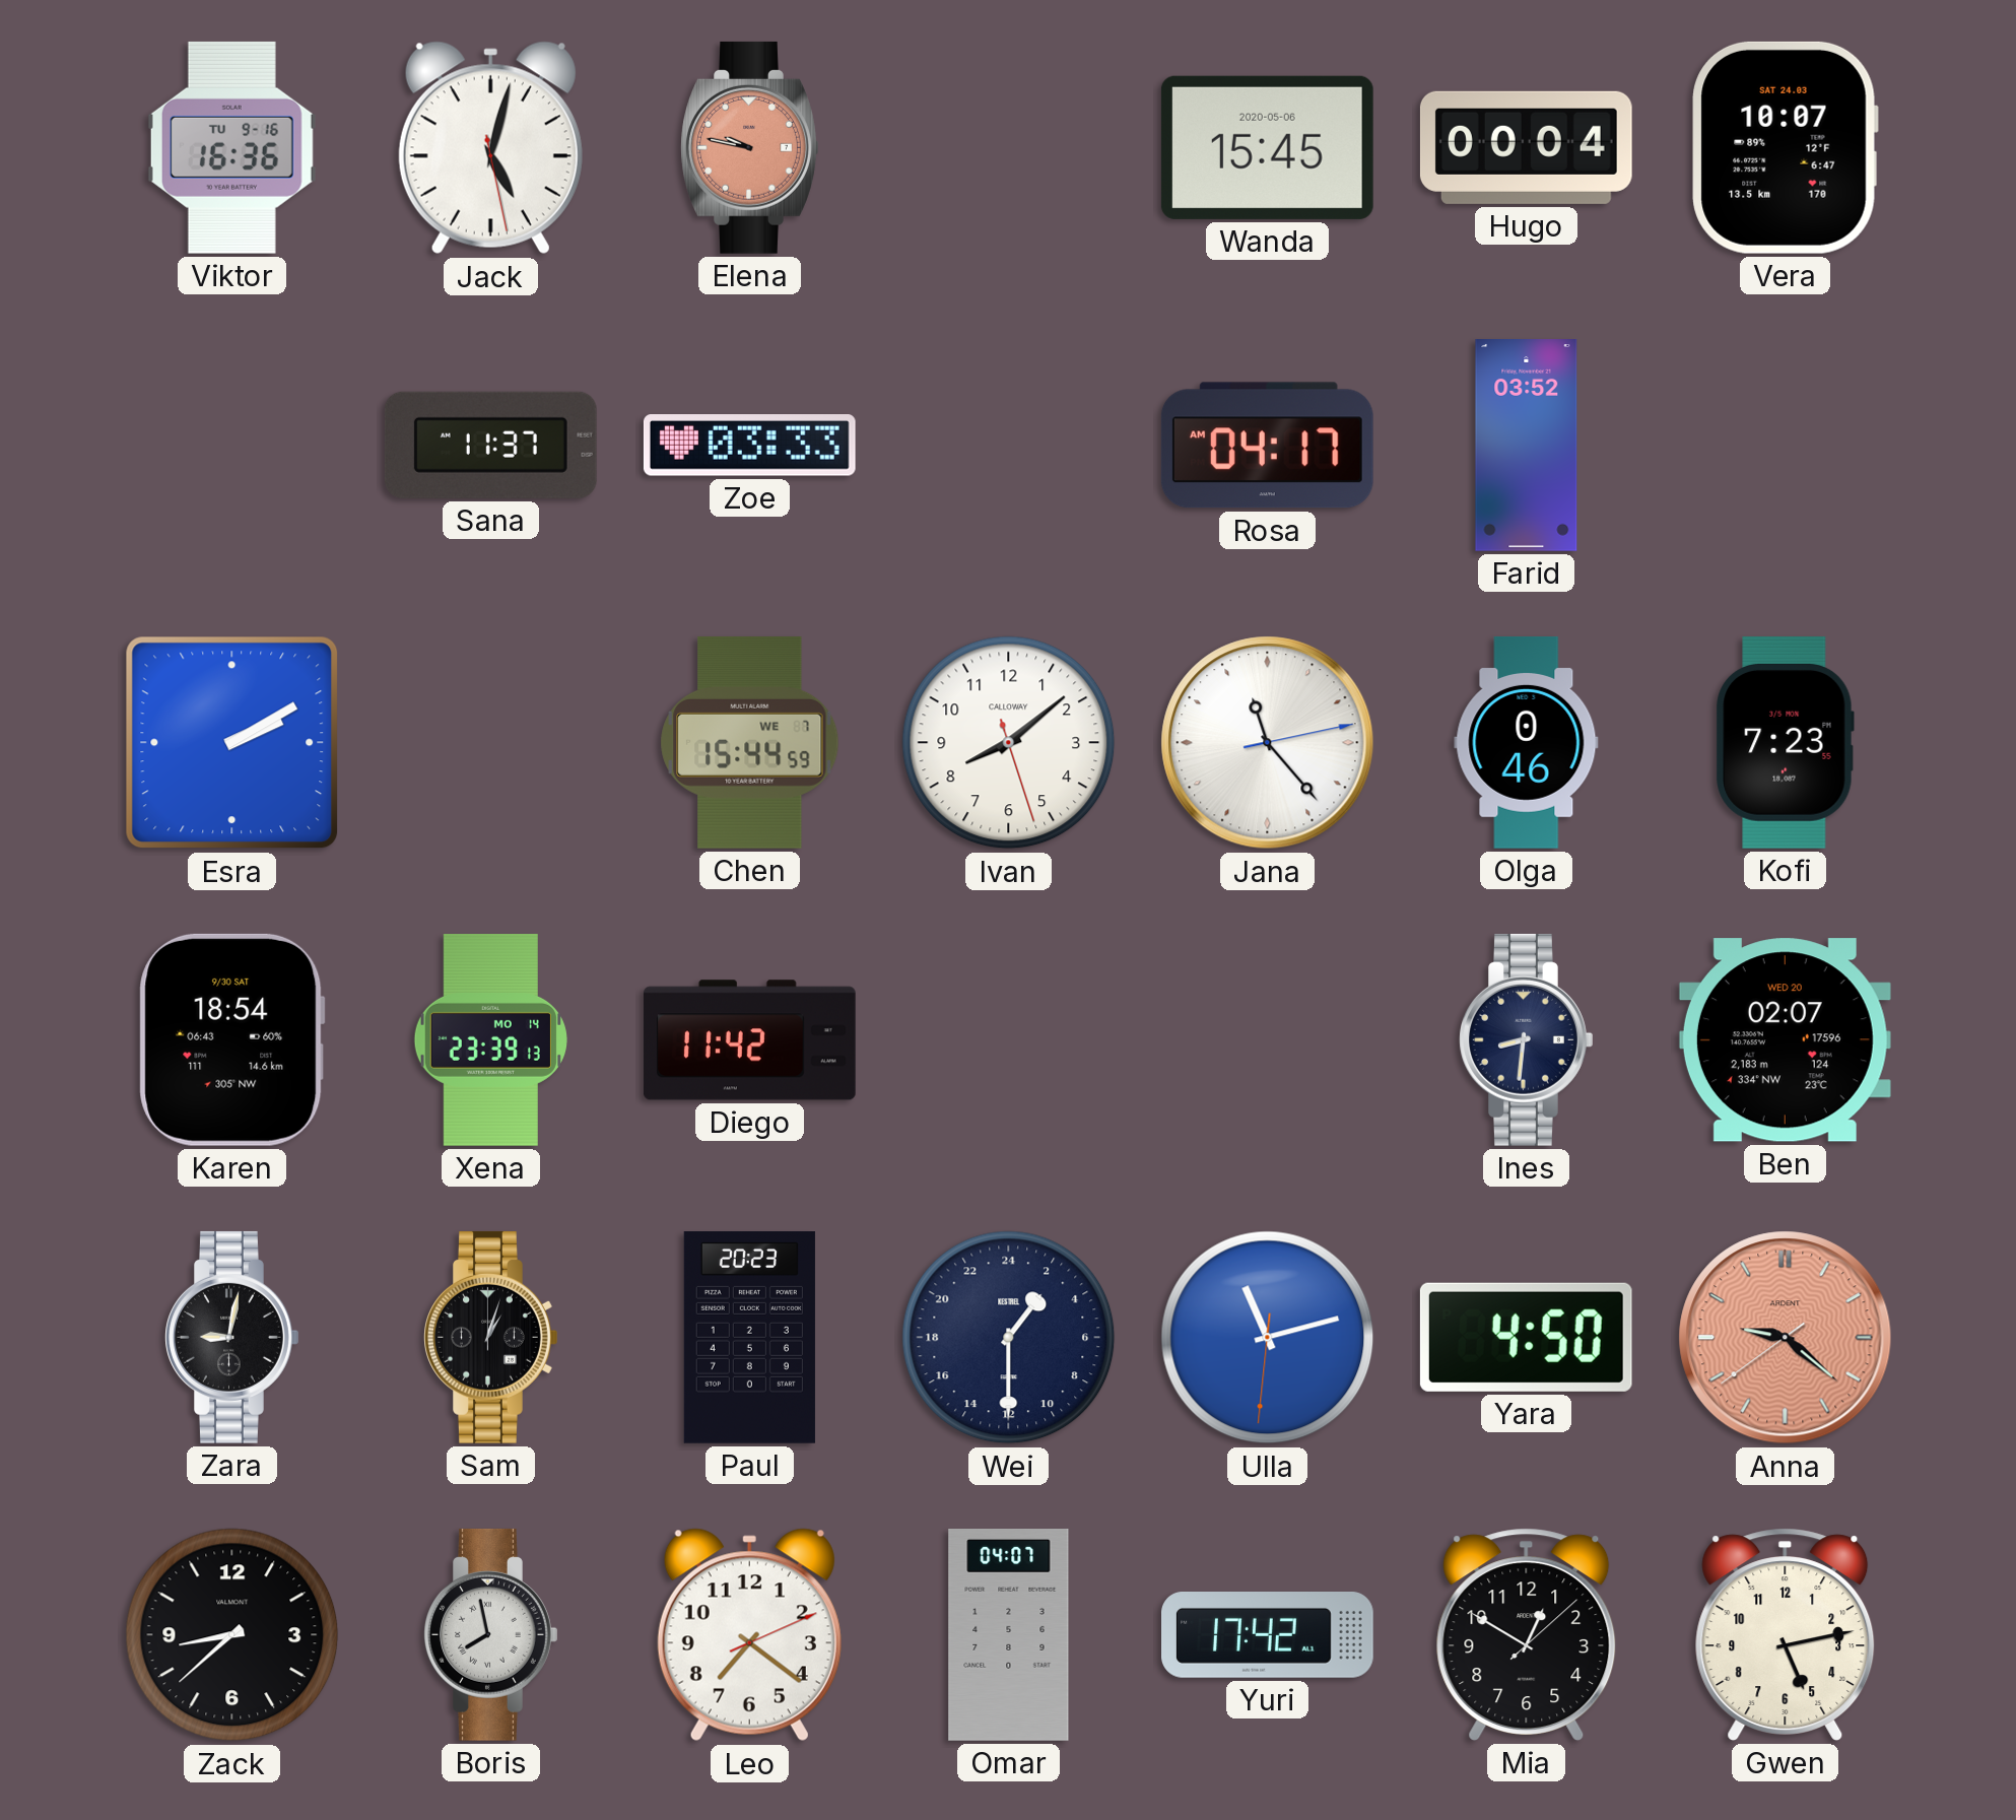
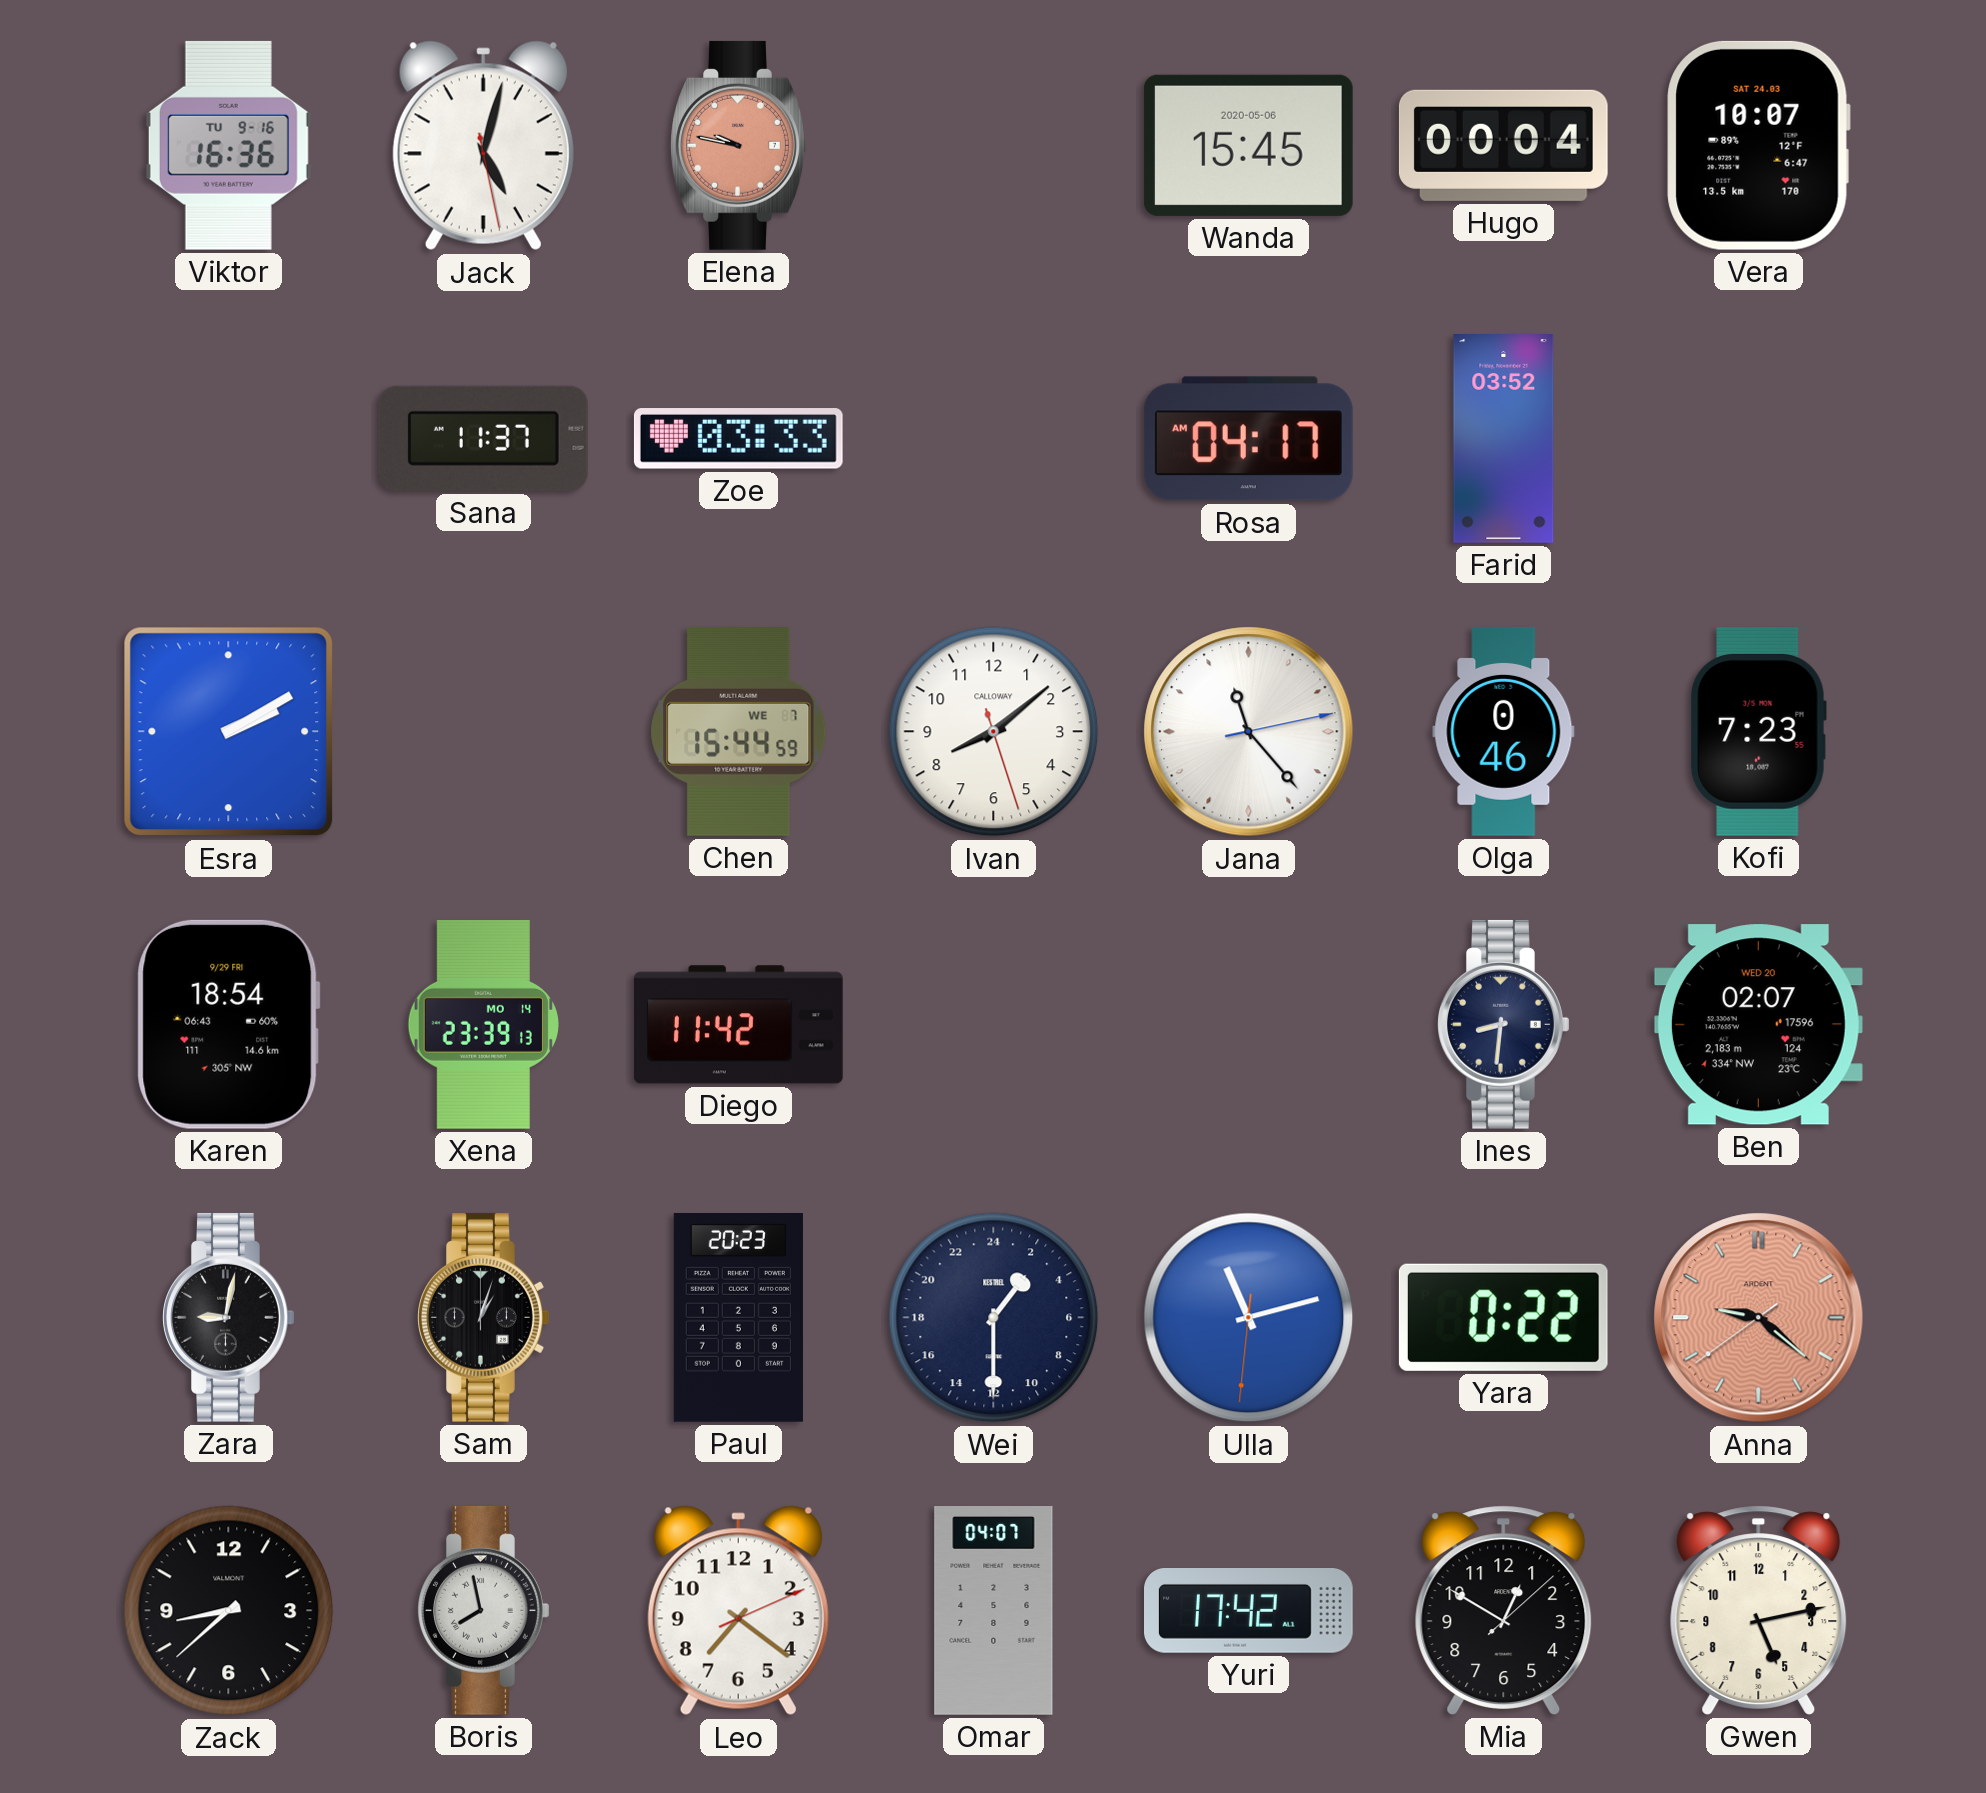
Karen date: 9/30 SAT -> 9/29 FRI
Yara: 4:50 -> 0:22
